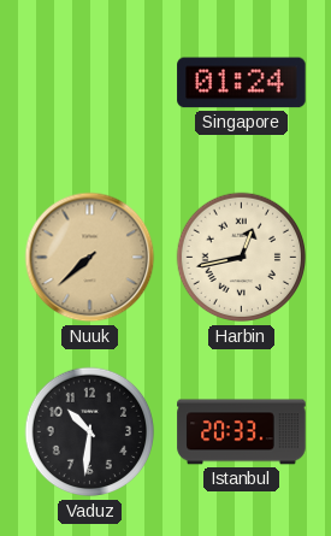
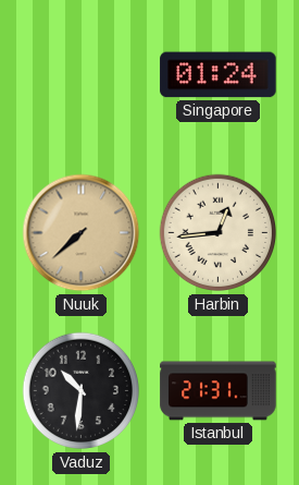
Harbin: 12:43 -> 12:44
Istanbul: 20:33 -> 21:31
